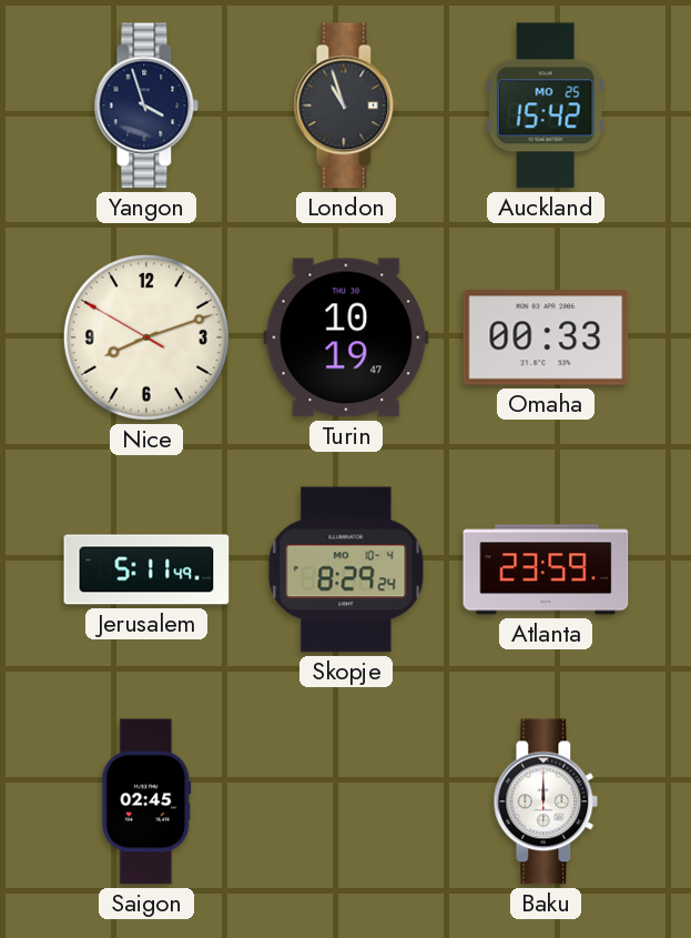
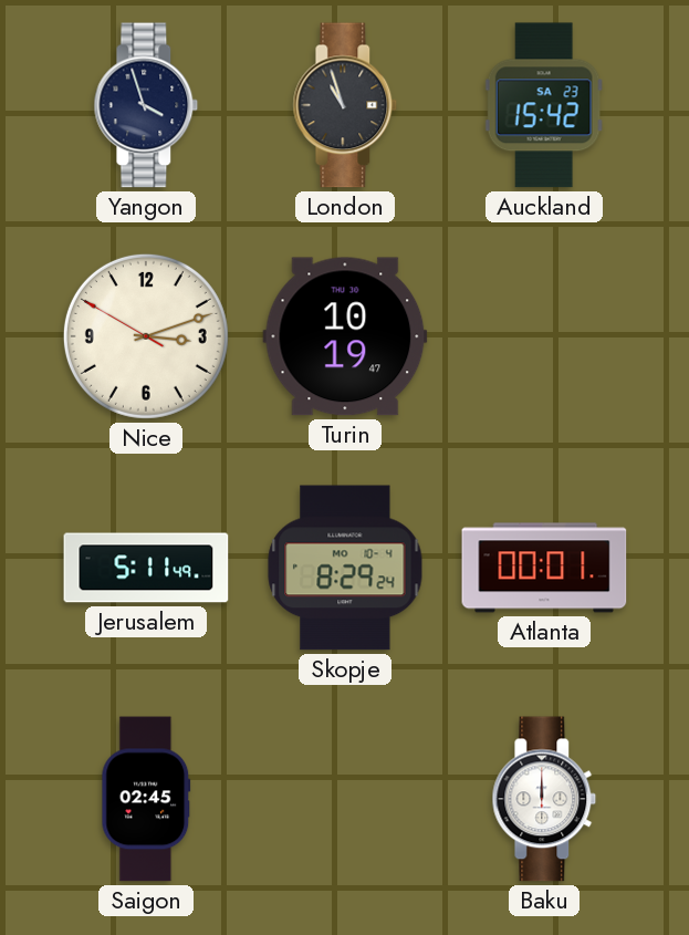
Auckland date: MO 25 -> SA 23
Nice: 8:11 -> 3:11
Omaha: 00:33 -> none
Atlanta: 23:59 -> 00:01
